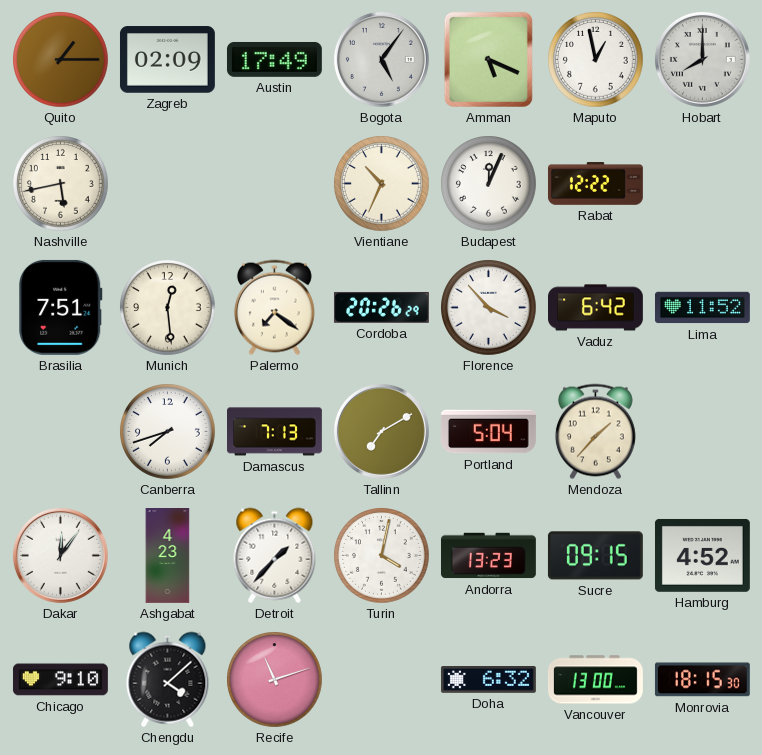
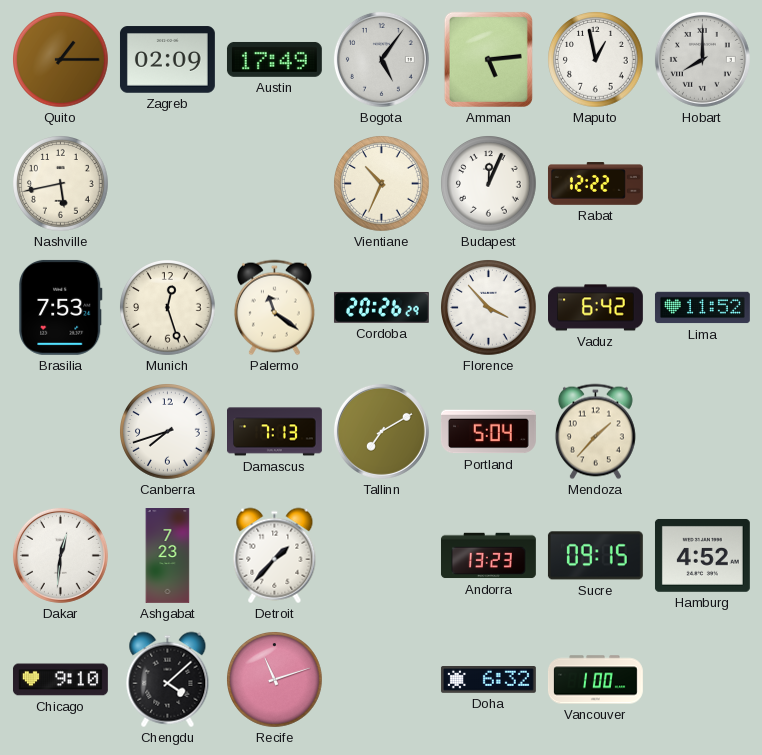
Amman: 5:19 -> 5:14
Brasilia: 7:51 -> 7:53
Munich: 12:29 -> 12:27
Palermo: 7:21 -> 11:21
Dakar: 12:06 -> 12:31
Ashgabat: 4:23 -> 7:23
Turin: 4:02 -> none
Vancouver: 13:00 -> 1:00
Monrovia: 18:15 -> none
